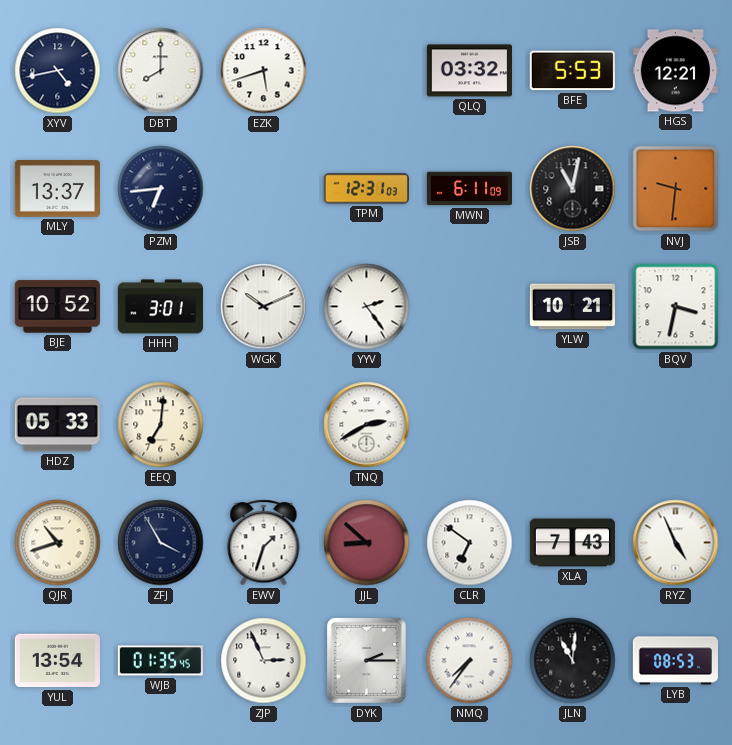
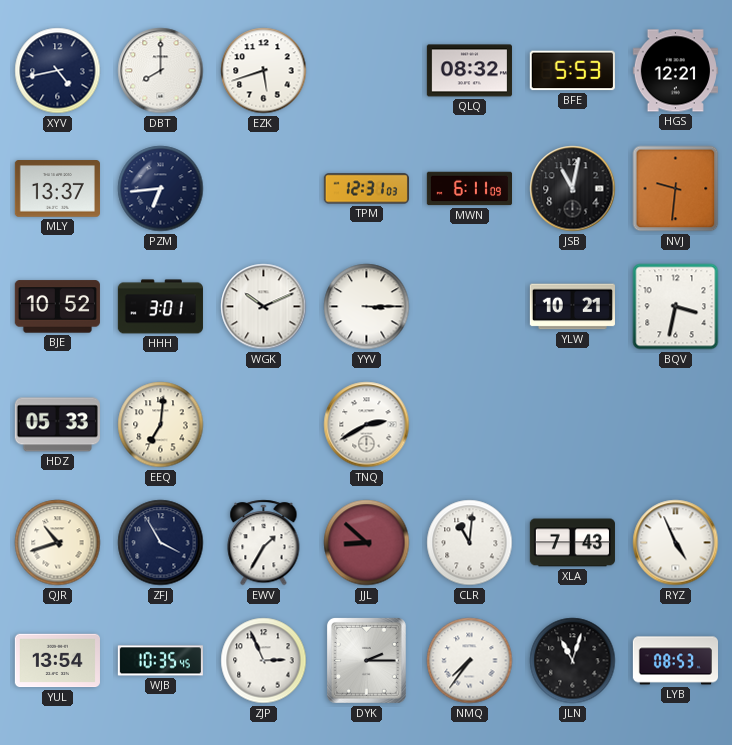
QLQ: 03:32 -> 08:32
YYV: 2:24 -> 3:15
EWV: 1:33 -> 1:35
CLR: 6:51 -> 11:01
WJB: 01:35 -> 10:35
JLN: 11:01 -> 11:03
